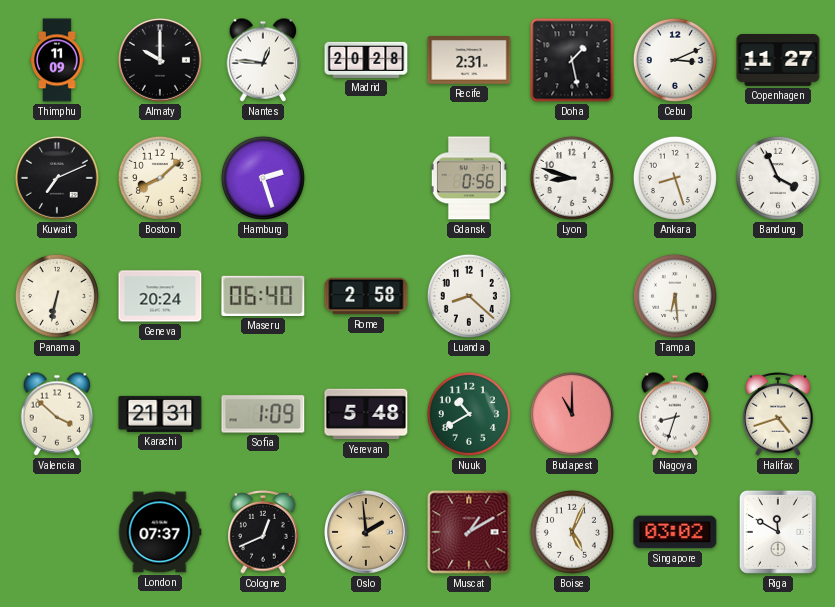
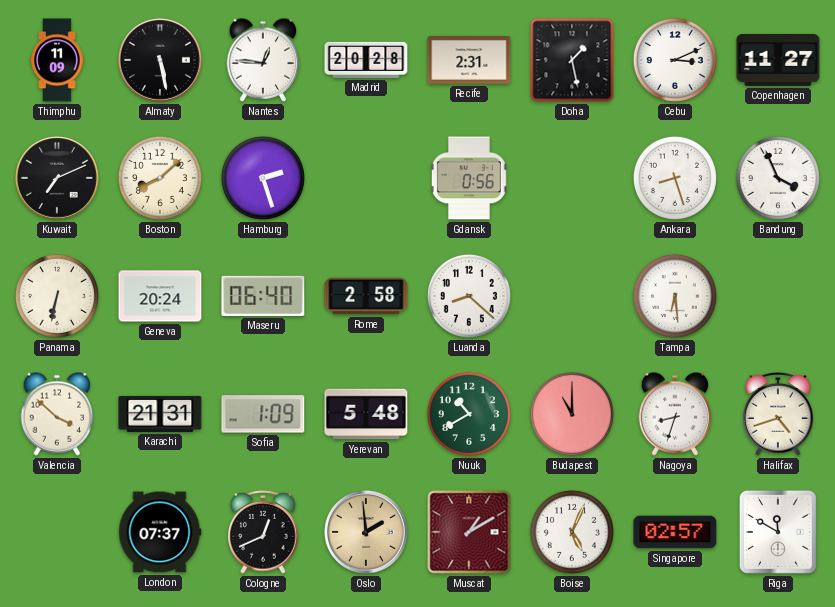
Almaty: 10:00 -> 5:28
Lyon: 8:48 -> none
Singapore: 03:02 -> 02:57
